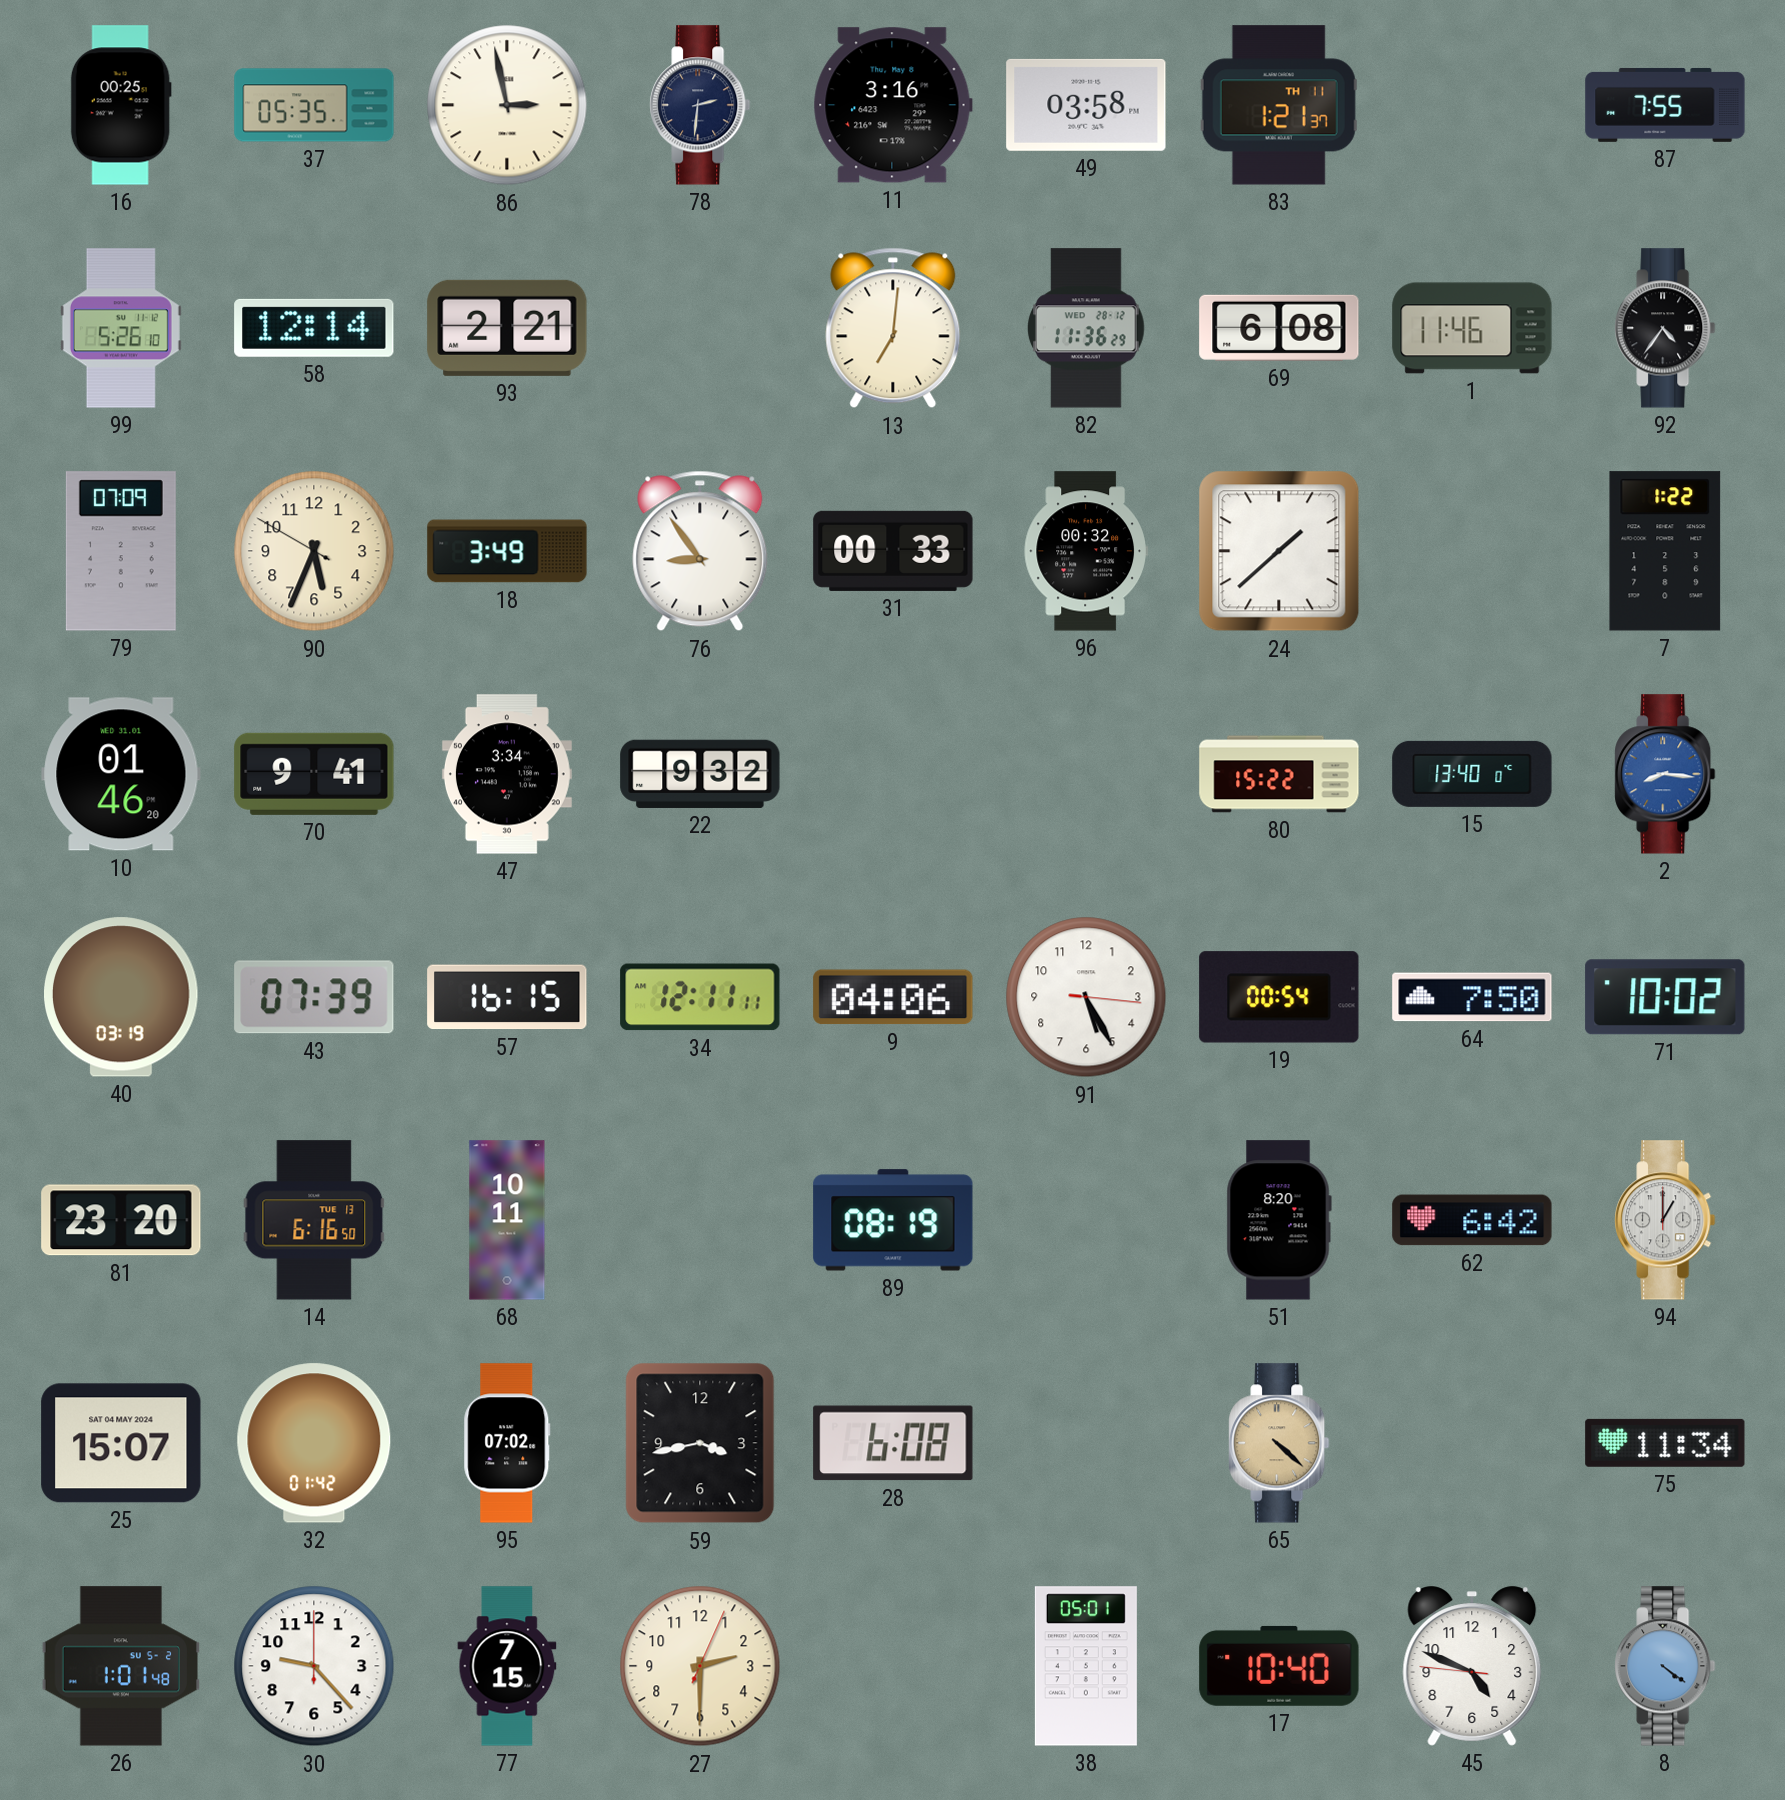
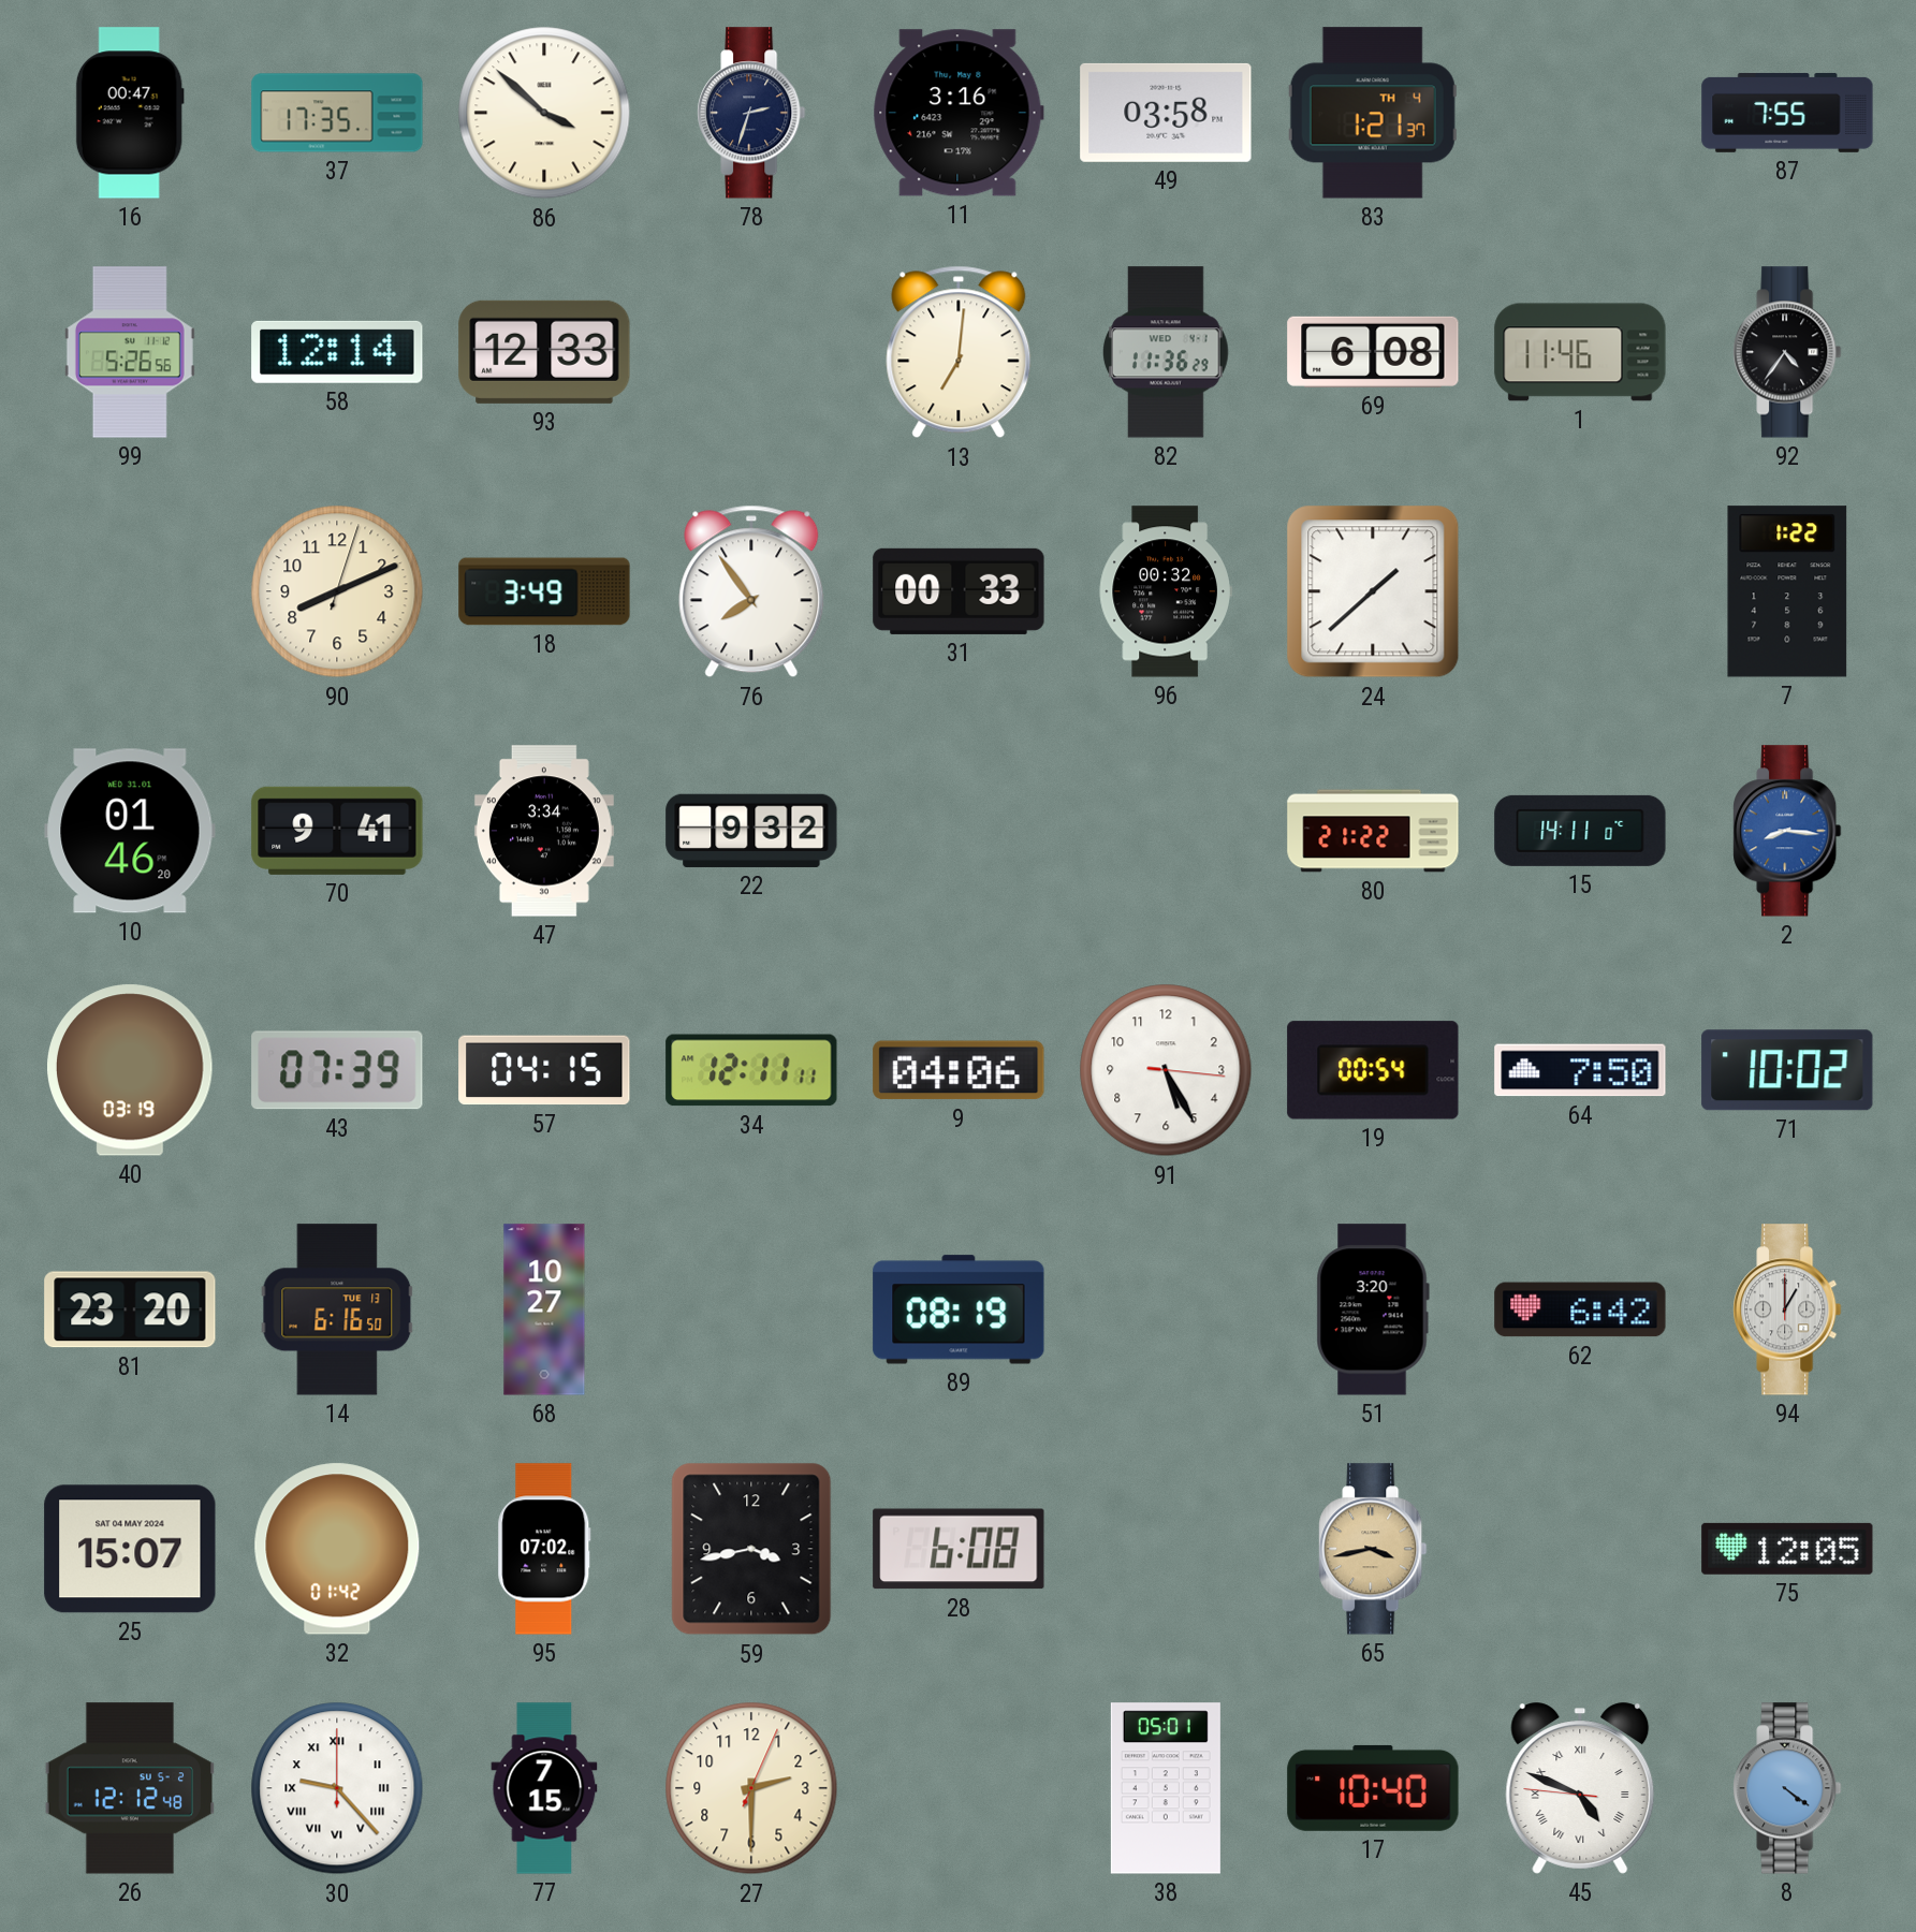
16: 00:25 -> 00:47
37: 05:35 -> 17:35
86: 2:58 -> 3:52
78: 2:31 -> 2:33
83 date: TH 11 -> TH 4
99: 5:26:10 -> 5:26:56
93: 2:21 -> 12:33
82 date: WED 28-12 -> WED 4-1
79: 07:09 -> none
90: 5:33 -> 8:11
76: 8:54 -> 7:54
80: 15:22 -> 21:22
15: 13:40 -> 14:11
57: 16:15 -> 04:15
68: 10:11 -> 10:27
51: 8:20 -> 3:20
65: 4:22 -> 3:43
75: 11:34 -> 12:05
26: 1:01 -> 12:12
30 numerals: Arabic -> Roman
45 numerals: Arabic -> Roman
